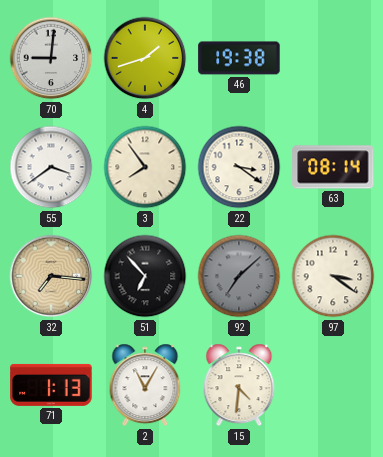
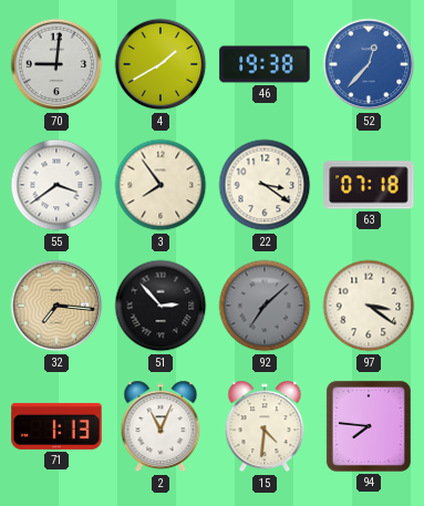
4: 1:42 -> 1:40
52: none -> 12:37
63: 08:14 -> 07:18
51: 6:53 -> 2:53
2: 11:05 -> 11:04
94: none -> 7:46
